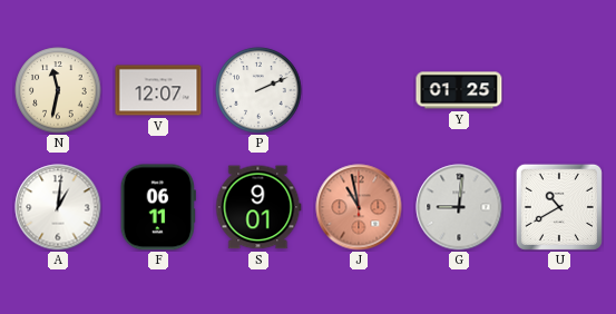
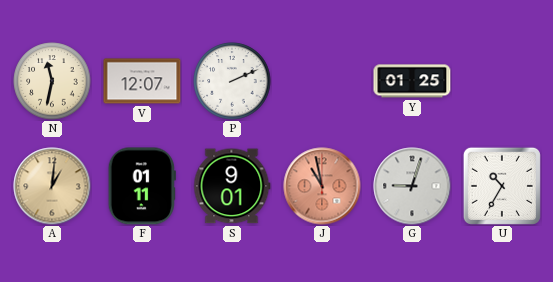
A dial: white -> champagne
F: 06:11 -> 01:11
G: 9:01 -> 9:03
U: 10:40 -> 10:35
